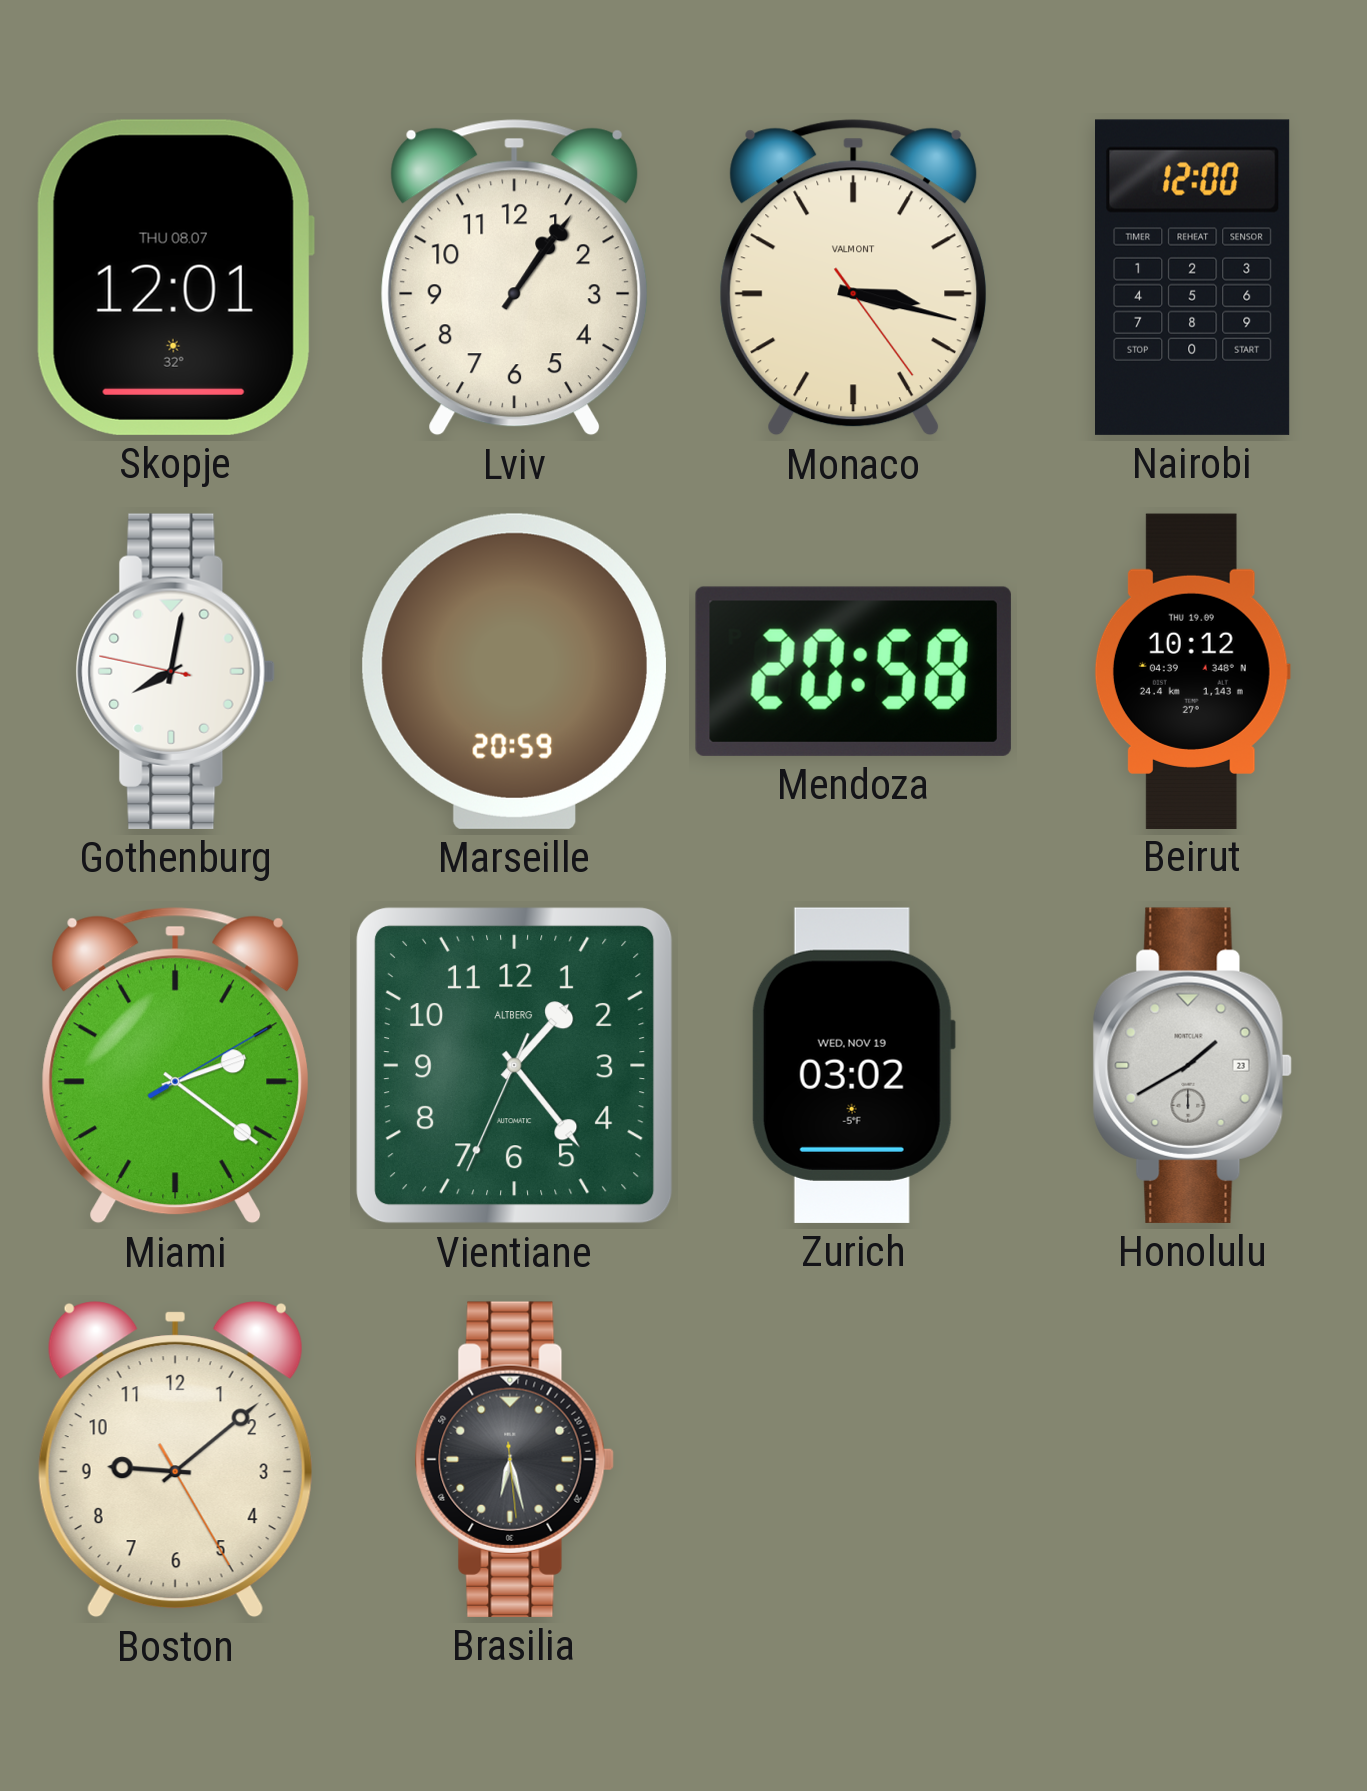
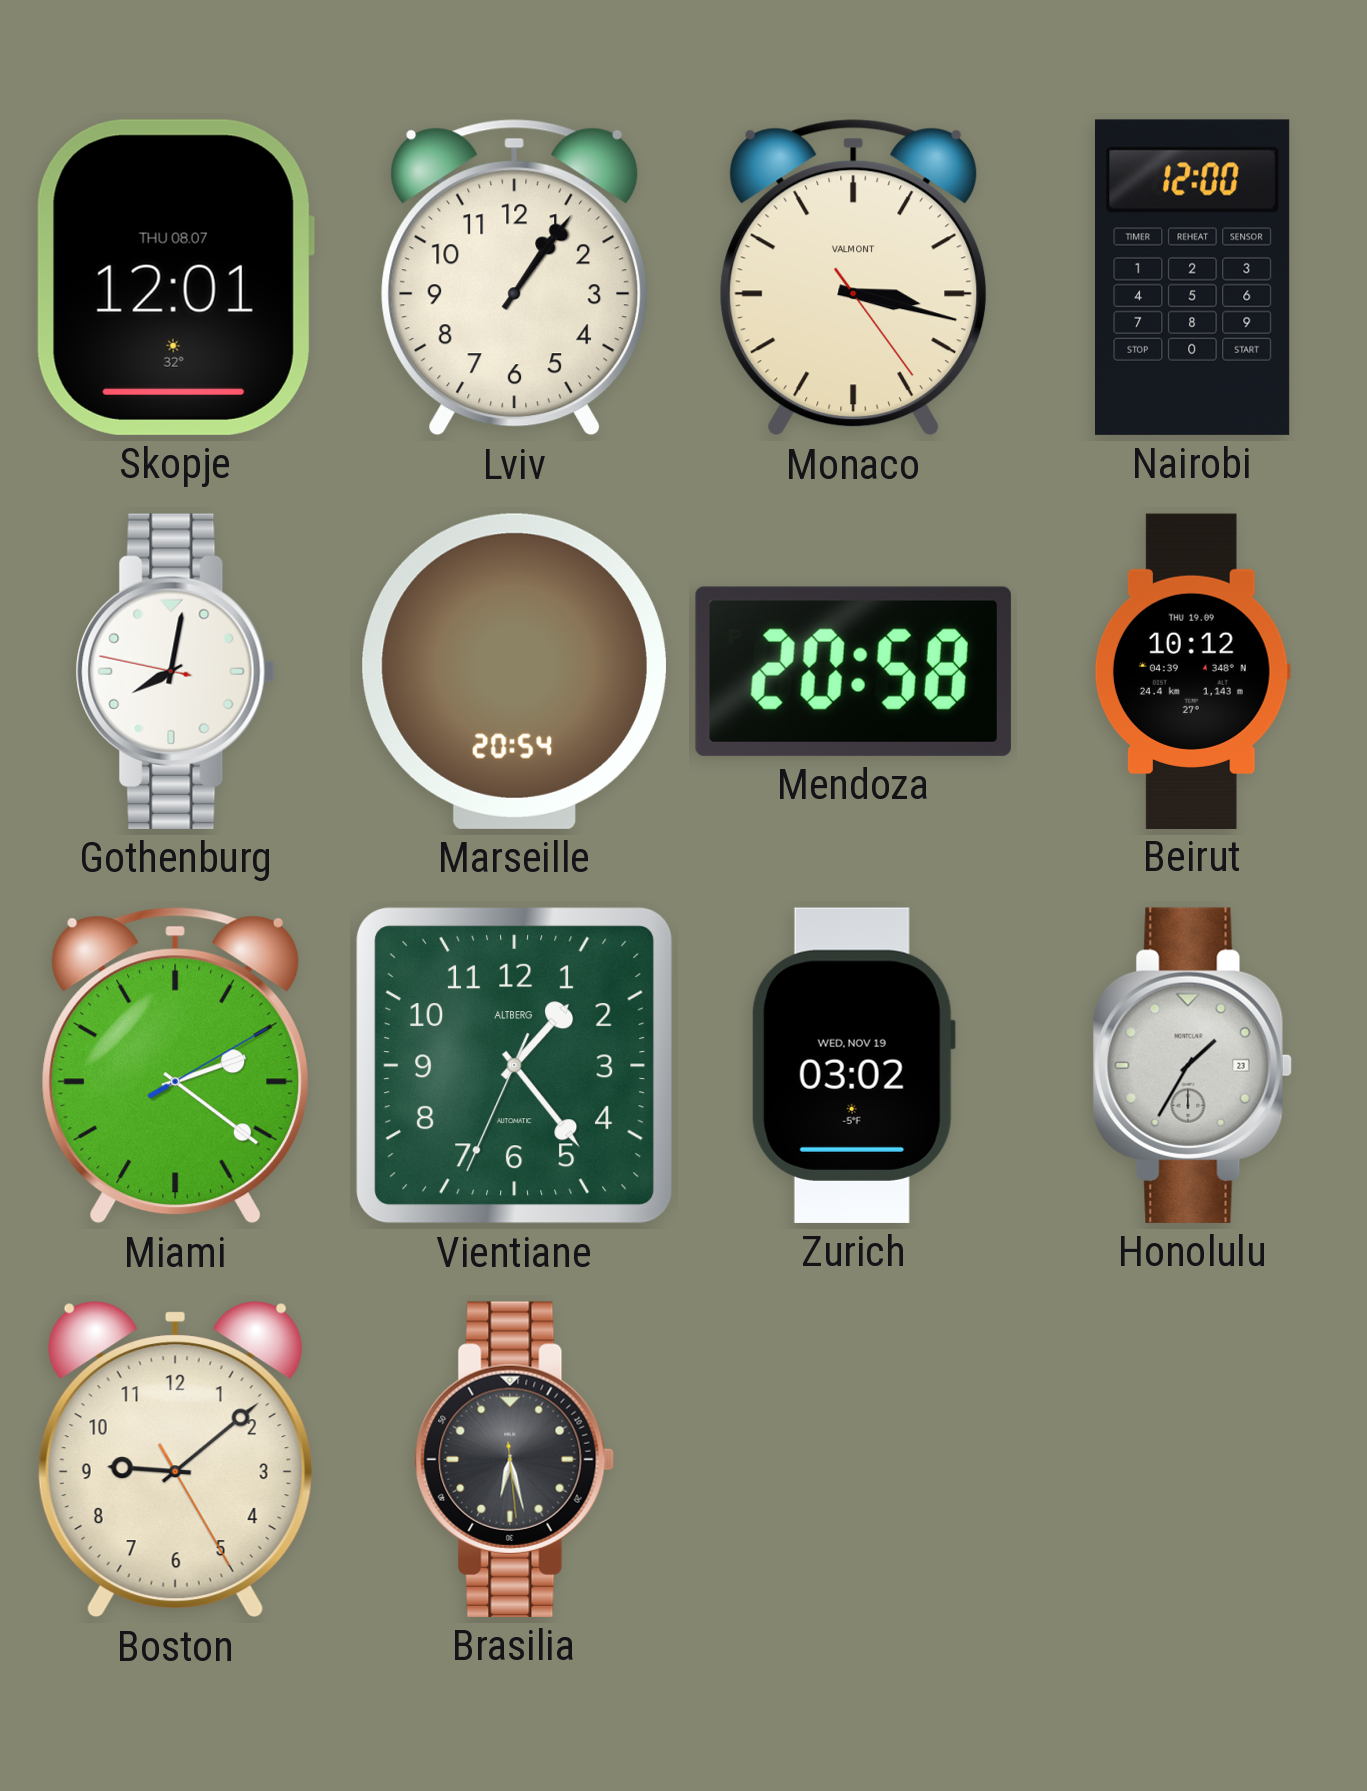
Marseille: 20:59 -> 20:54
Honolulu: 1:40 -> 1:35
